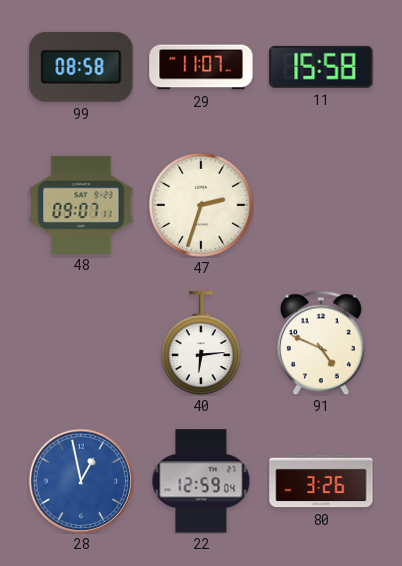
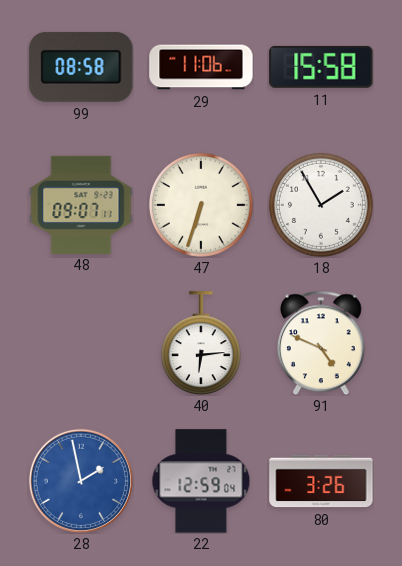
29: 11:07 -> 11:06
47: 2:33 -> 6:33
18: none -> 1:55
28: 12:58 -> 1:58
